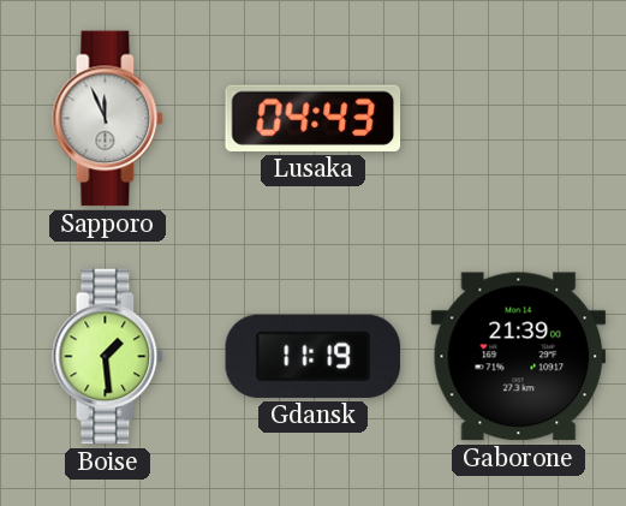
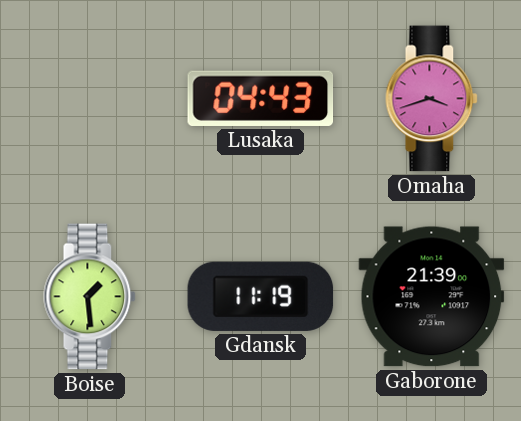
Sapporo: 11:56 -> none
Omaha: none -> 3:42
